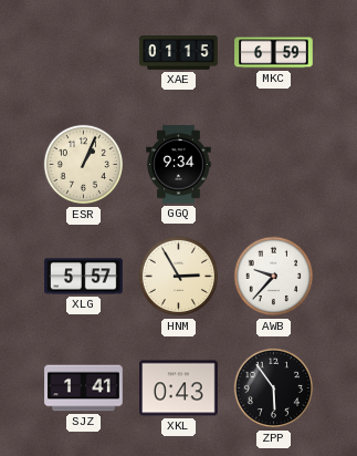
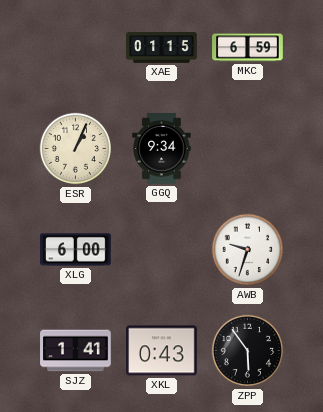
XLG: 5:57 -> 6:00
HNM: 2:55 -> none
AWB: 9:37 -> 9:33
